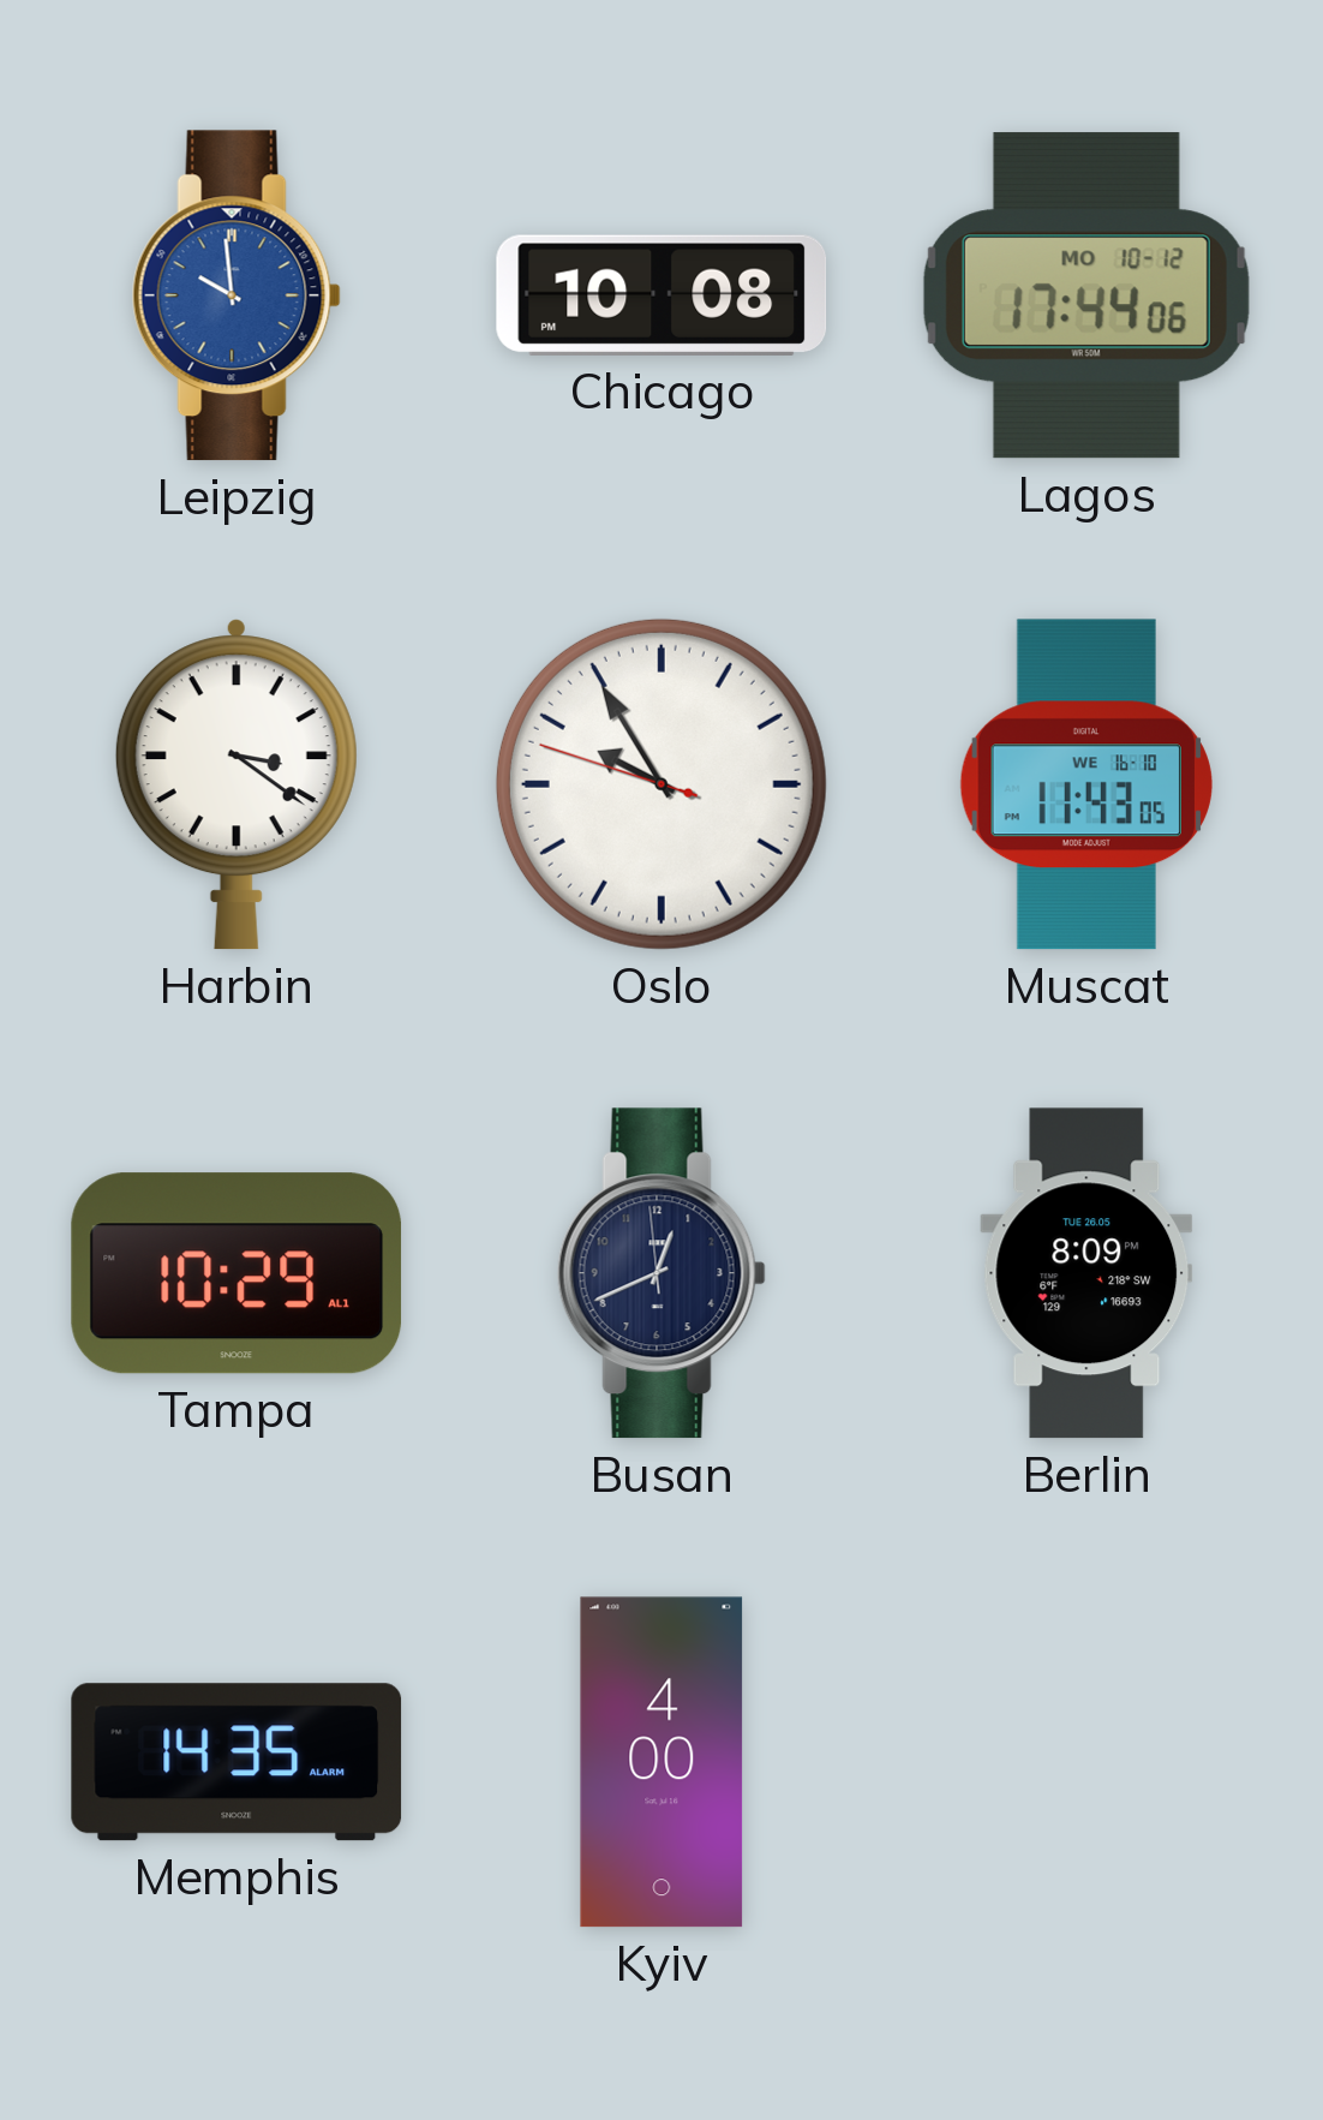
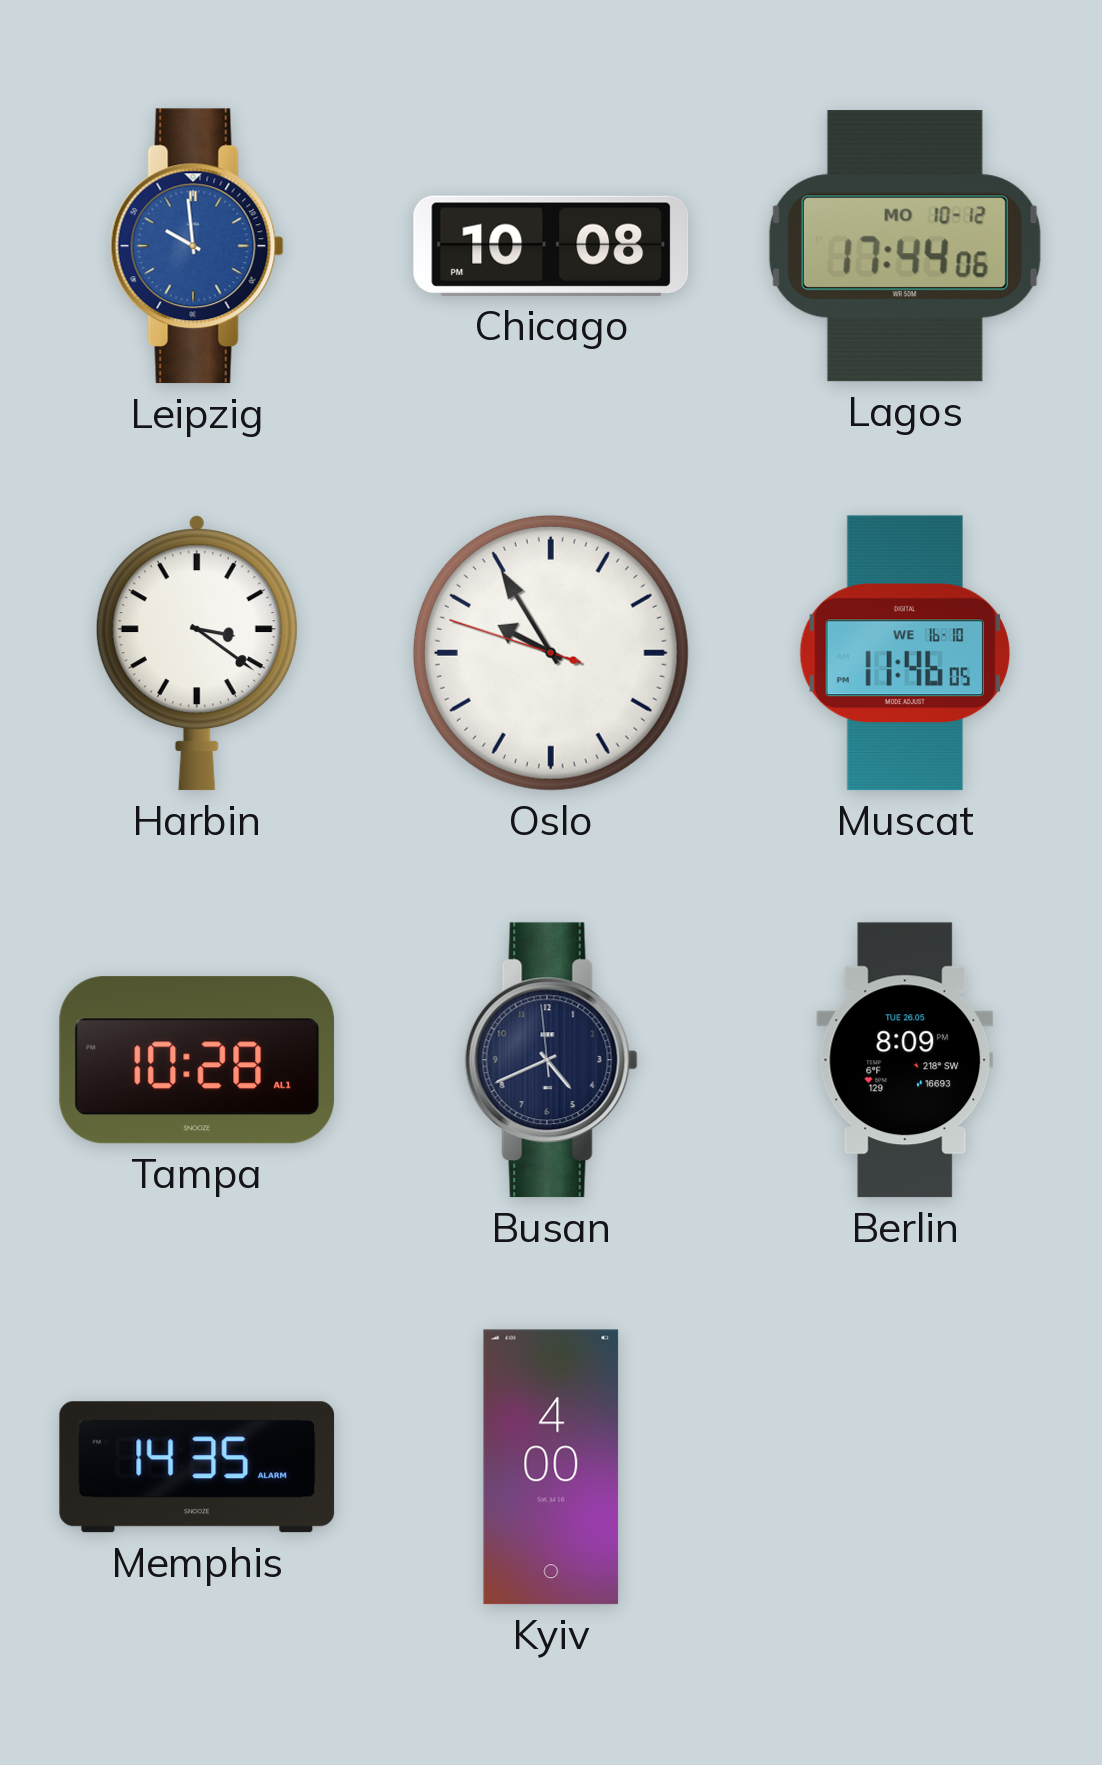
Muscat: 11:43 -> 11:46
Tampa: 10:29 -> 10:28
Busan: 12:40 -> 4:40
